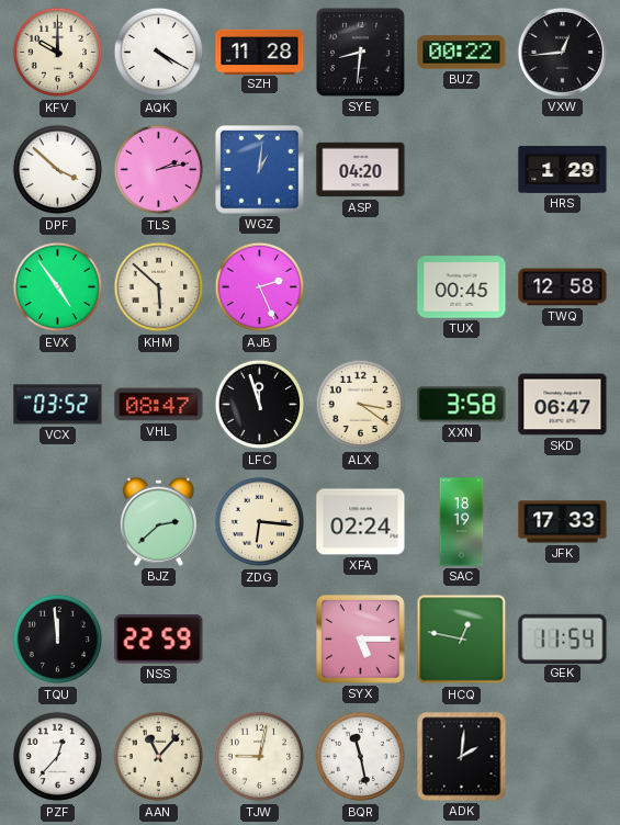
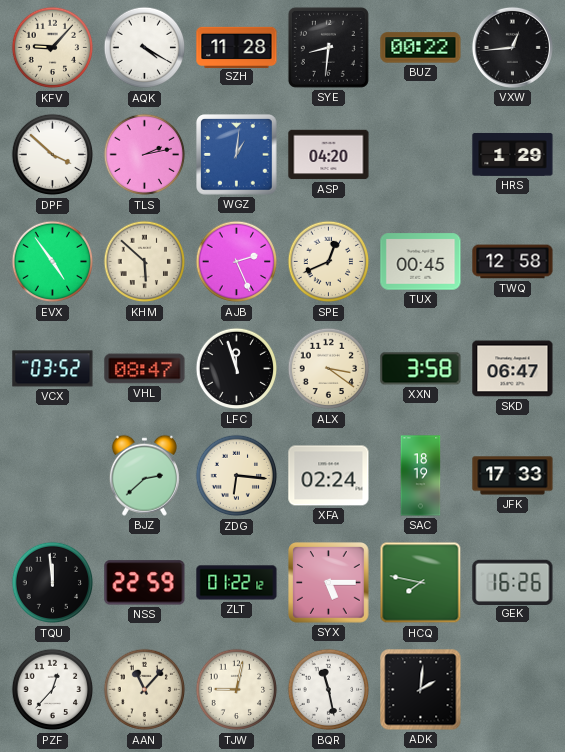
KFV: 10:00 -> 9:07
SPE: none -> 12:41
ZLT: none -> 01:22
HCQ: 12:47 -> 7:47
GEK: 11:54 -> 16:26
